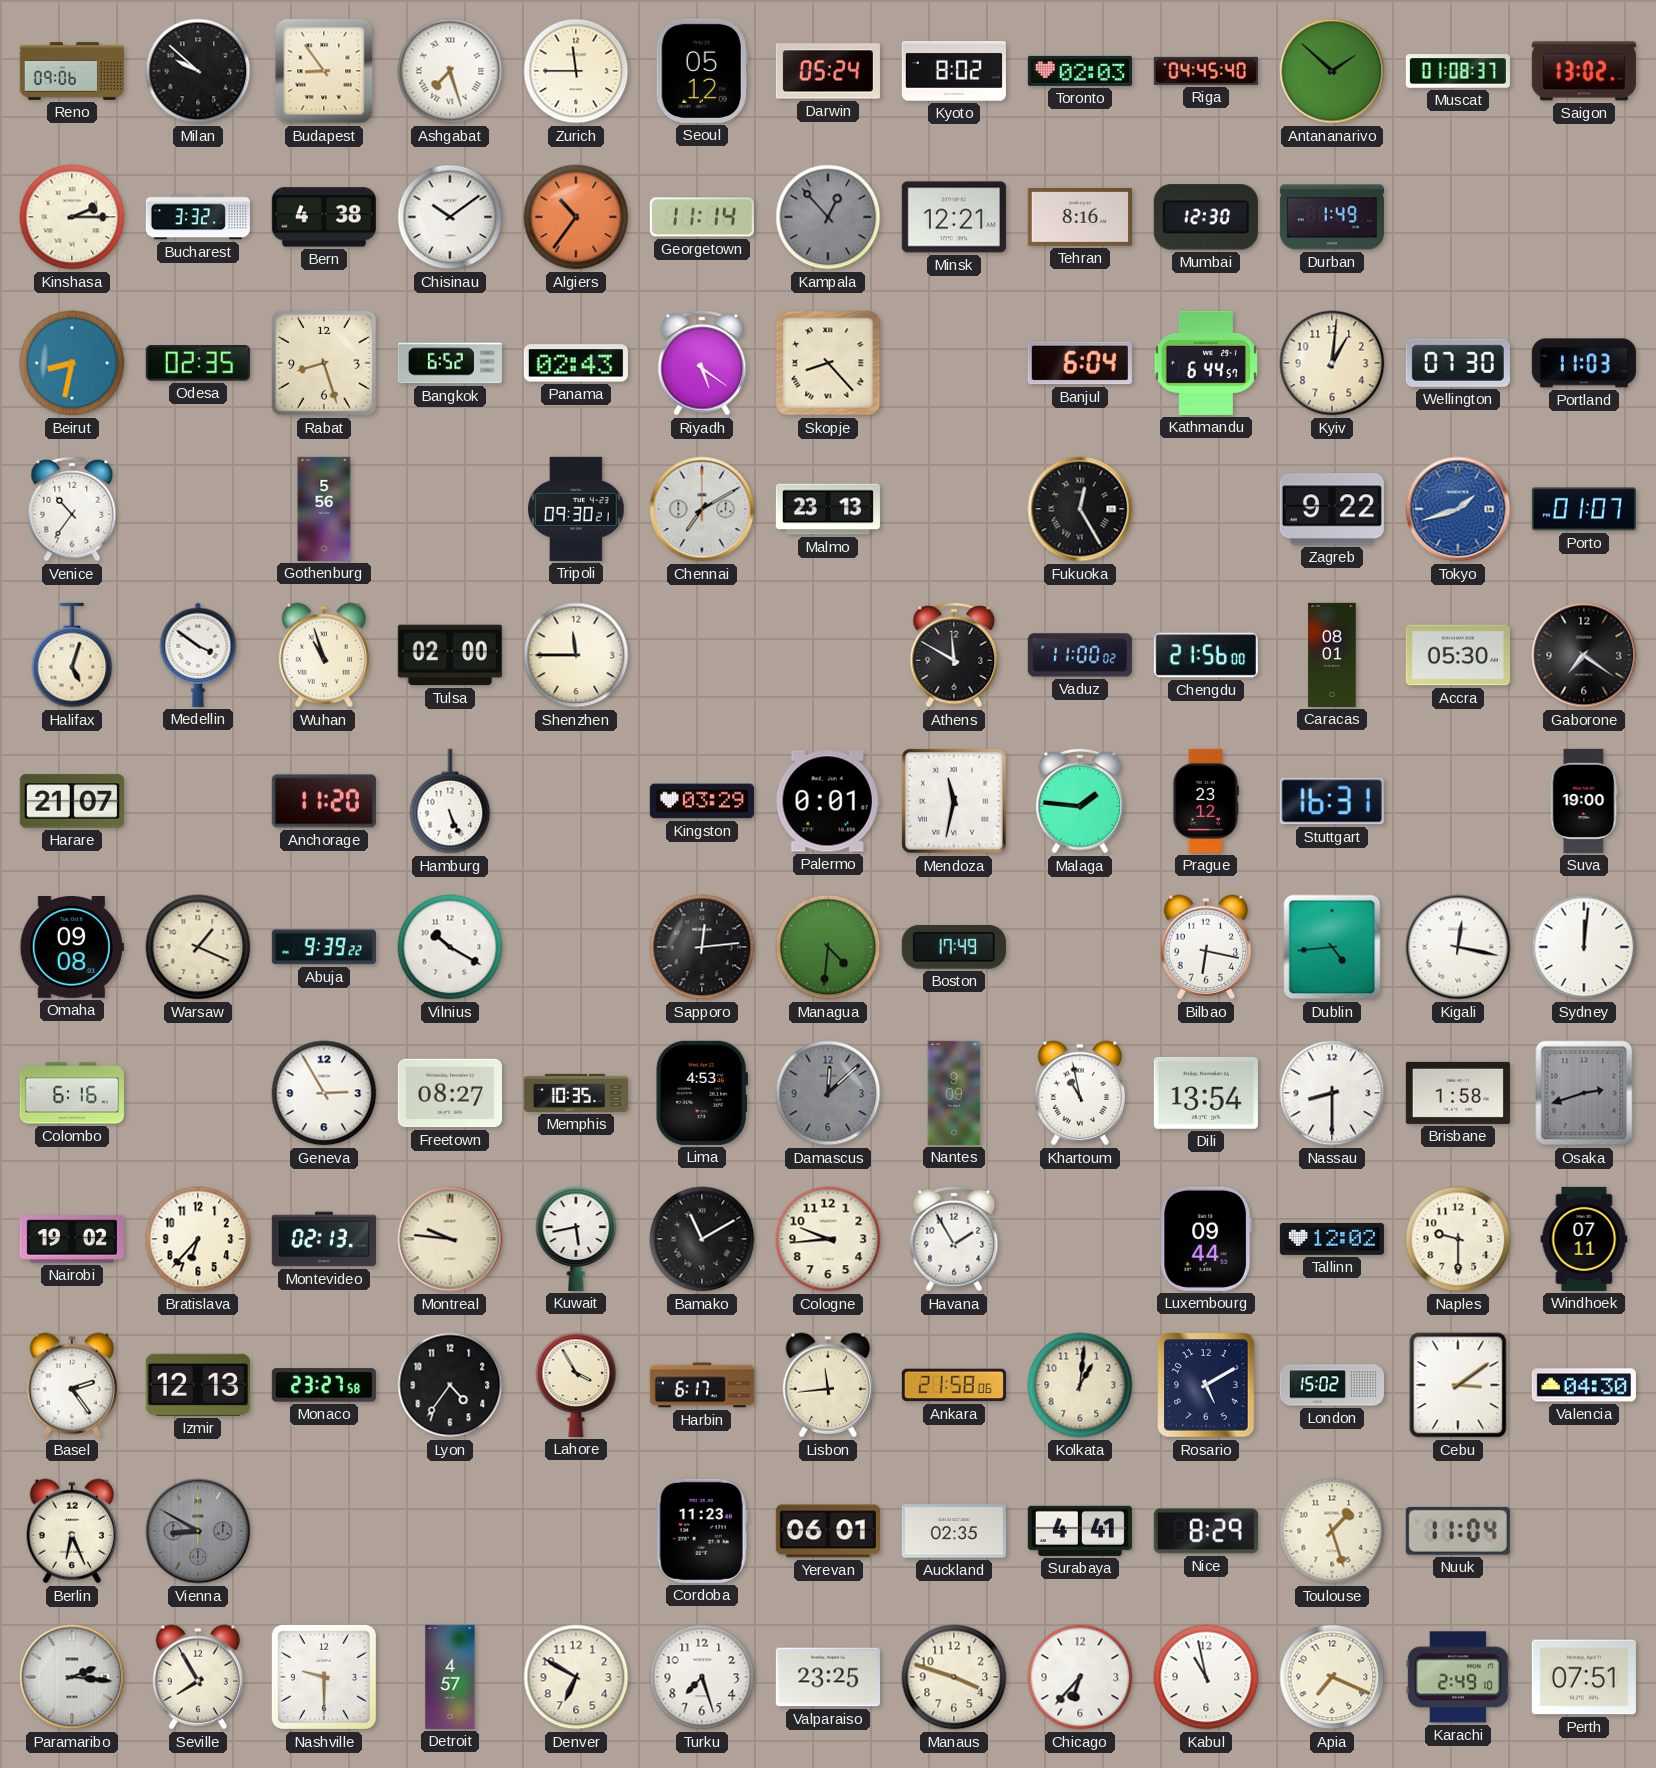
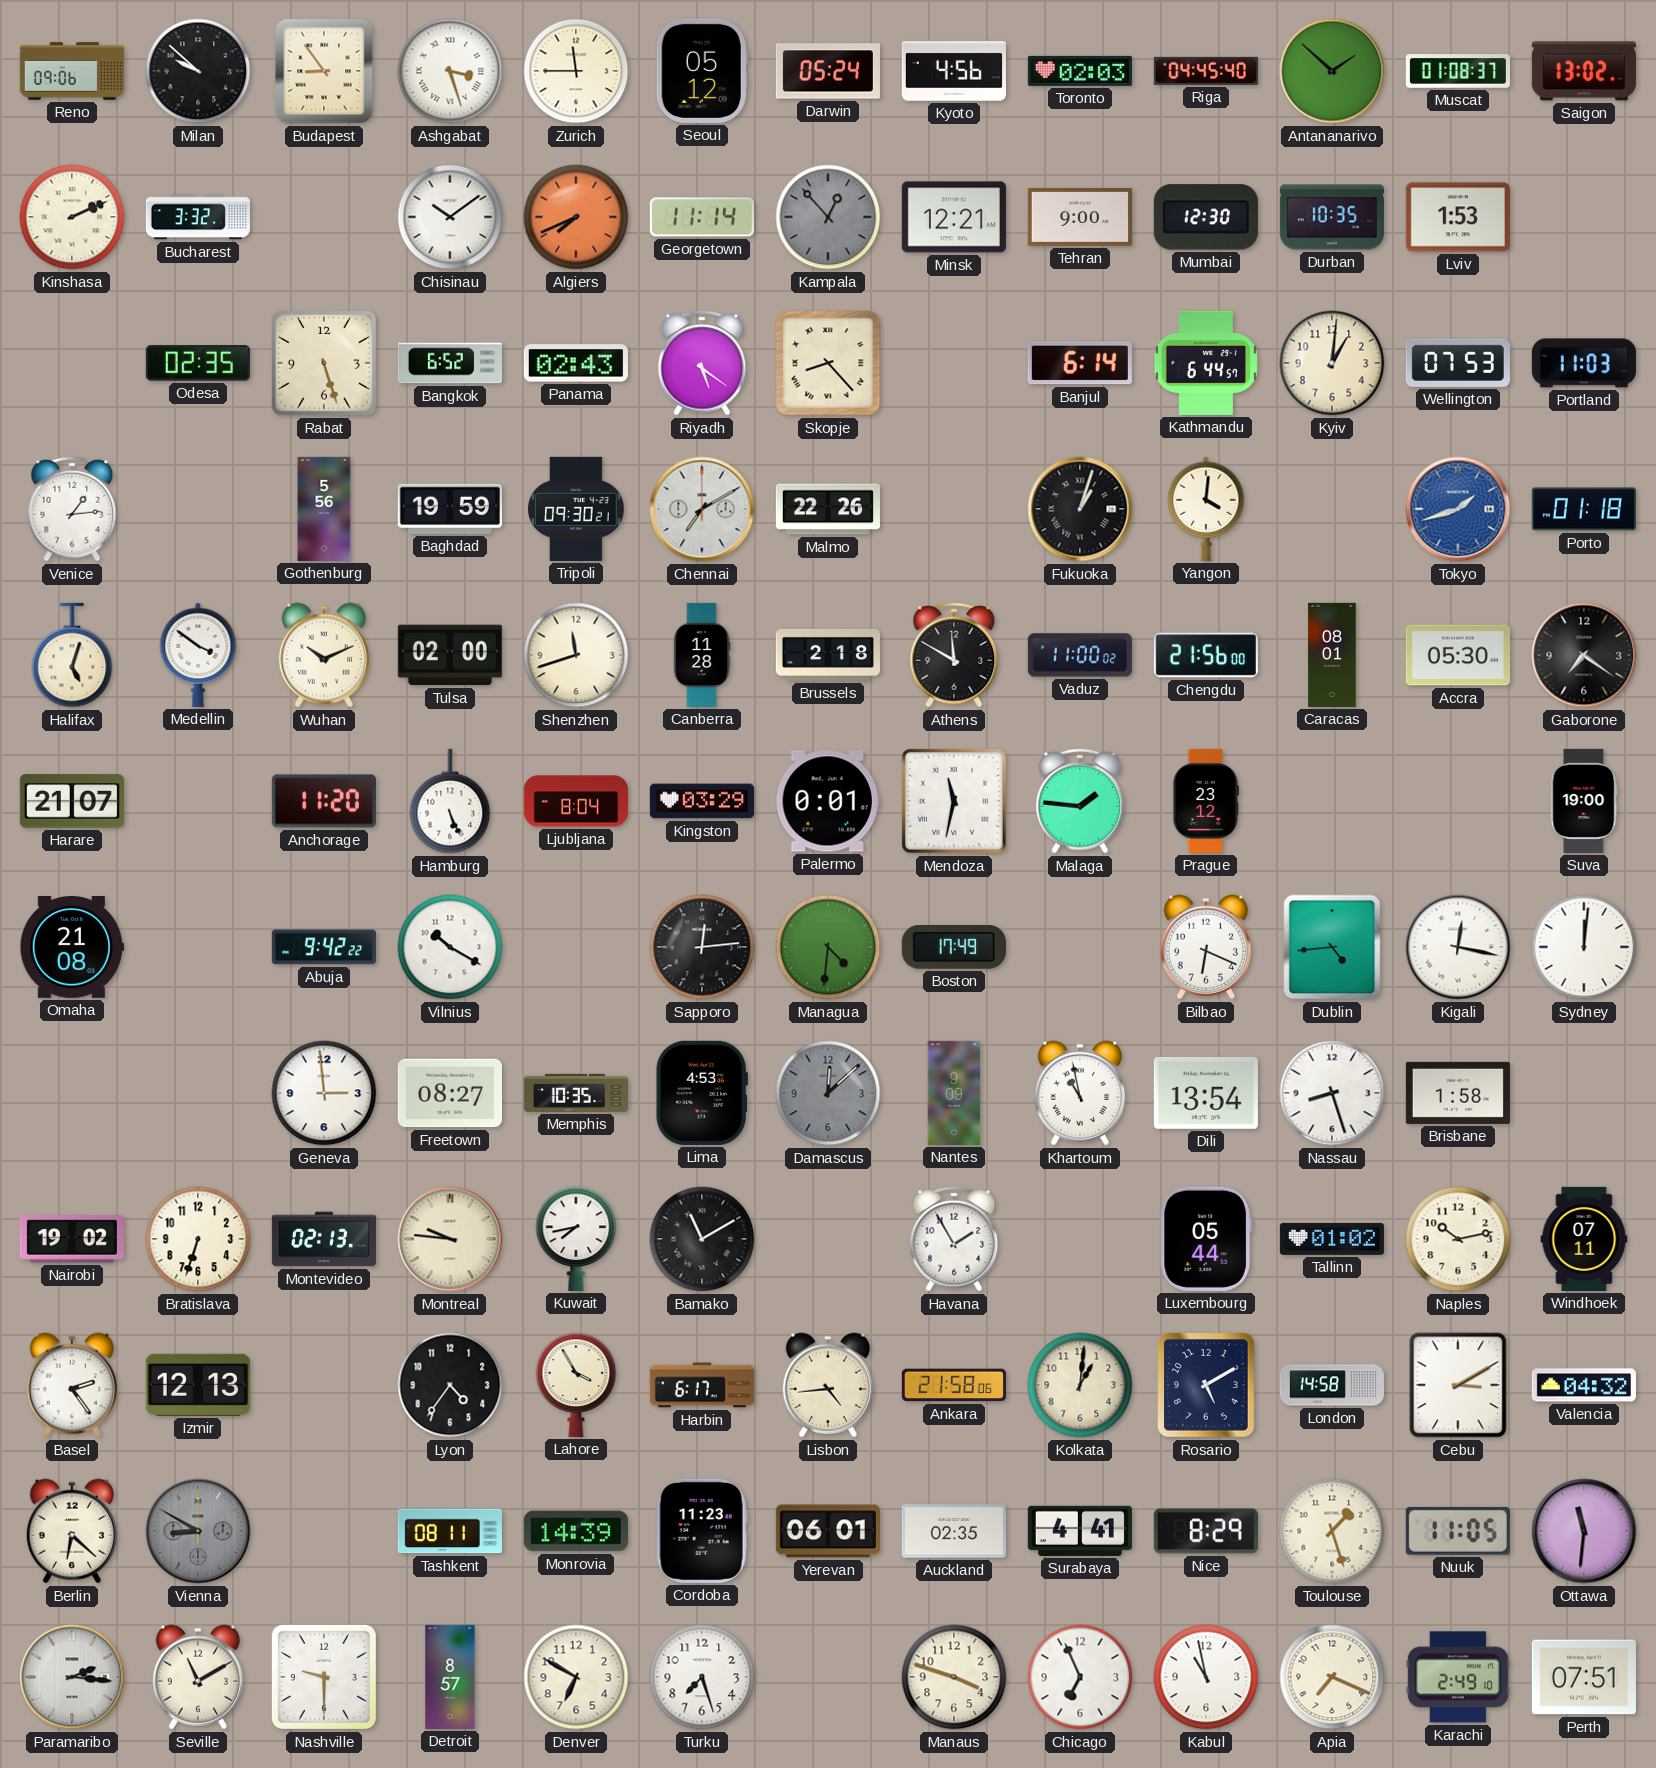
Ashgabat: 7:27 -> 3:27
Kyoto: 8:02 -> 4:56
Kinshasa: 2:15 -> 2:11
Bern: 4:38 -> none
Algiers: 10:36 -> 7:41
Tehran: 8:16 -> 9:00
Durban: 1:49 -> 10:35
Lviv: none -> 1:53
Beirut: 8:32 -> none
Rabat: 8:27 -> 5:27
Banjul: 6:04 -> 6:14
Wellington: 07:30 -> 07:53
Venice: 10:36 -> 1:14
Baghdad: none -> 19:59
Malmo: 23:13 -> 22:26
Fukuoka: 12:25 -> 1:03
Yangon: none -> 4:01
Zagreb: 9:22 -> none
Porto: 01:07 -> 01:18
Wuhan: 10:57 -> 10:11
Shenzhen: 11:45 -> 11:42
Canberra: none -> 11:28
Brussels: none -> 2:18
Ljubljana: none -> 8:04
Stuttgart: 16:31 -> none
Omaha: 09:08 -> 21:08
Warsaw: 1:19 -> none
Abuja: 9:39 -> 9:42
Bilbao: 6:17 -> 6:19
Colombo: 6:16 -> none
Geneva: 2:55 -> 2:59
Nassau: 8:30 -> 8:27
Osaka: 2:42 -> none
Bratislava: 6:37 -> 6:33
Kuwait: 5:43 -> 7:43
Cologne: 9:44 -> none
Luxembourg: 09:44 -> 05:44
Tallinn: 12:02 -> 01:02
Naples: 9:30 -> 10:13
Monaco: 23:27 -> none
Lisbon: 11:44 -> 4:44
London: 15:02 -> 14:58
Cebu: 3:09 -> 3:10
Valencia: 04:30 -> 04:32
Berlin: 6:26 -> 6:22
Tashkent: none -> 08:11
Monrovia: none -> 14:39
Nuuk: 11:04 -> 11:05
Ottawa: none -> 11:31
Seville: 7:55 -> 11:10
Detroit: 4:57 -> 8:57
Valparaiso: 23:25 -> none
Chicago: 6:37 -> 6:56
